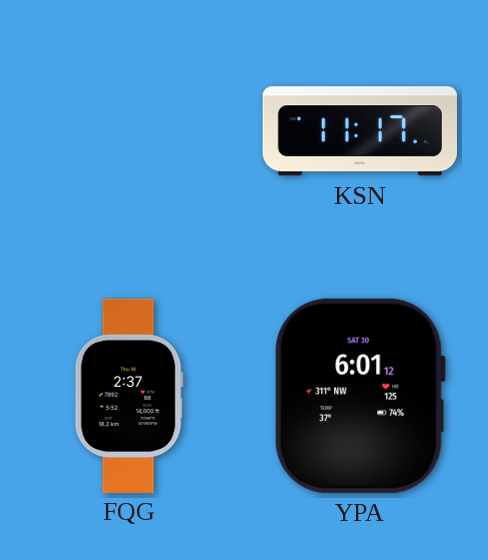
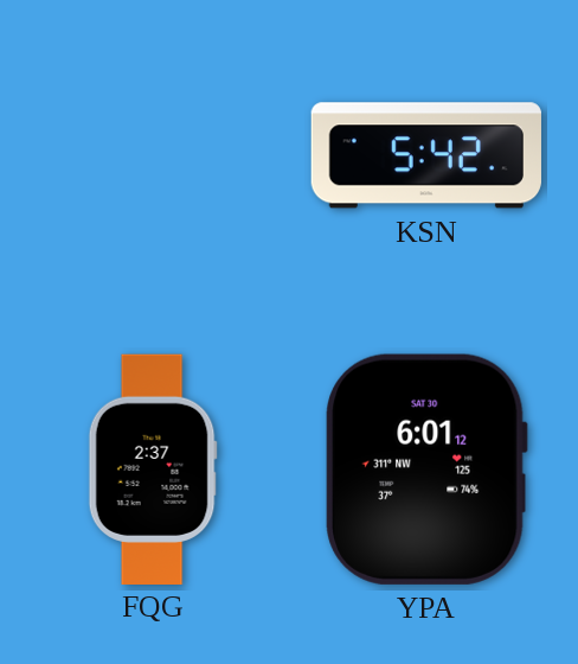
KSN: 11:17 -> 5:42
